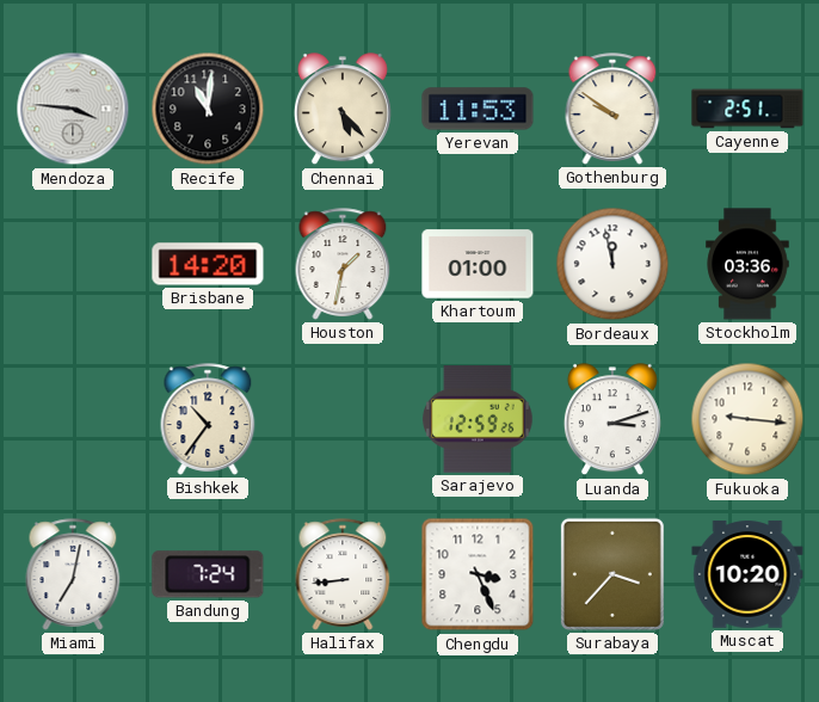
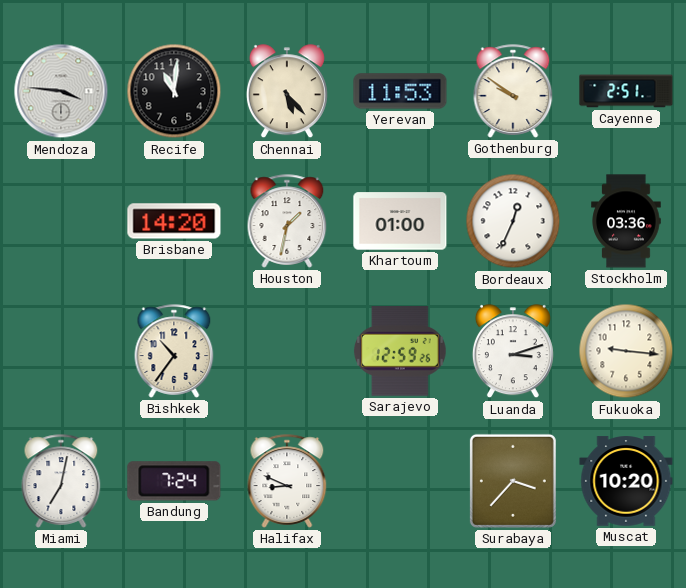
Bordeaux: 11:58 -> 12:34
Halifax: 8:44 -> 8:49
Chengdu: 3:26 -> none
